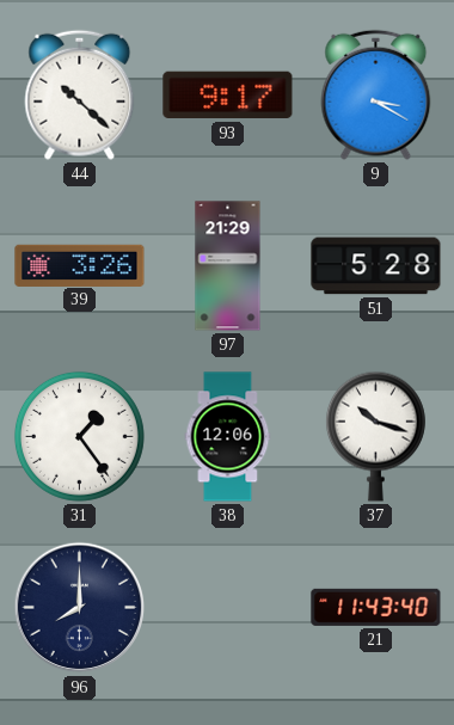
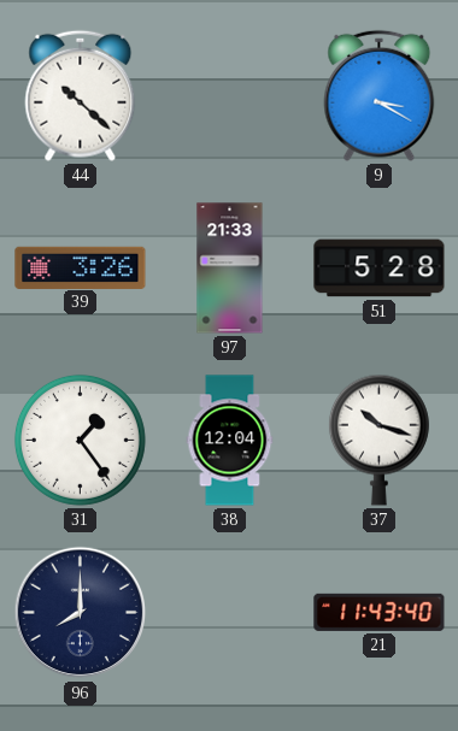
93: 9:17 -> none
97: 21:29 -> 21:33
38: 12:06 -> 12:04
